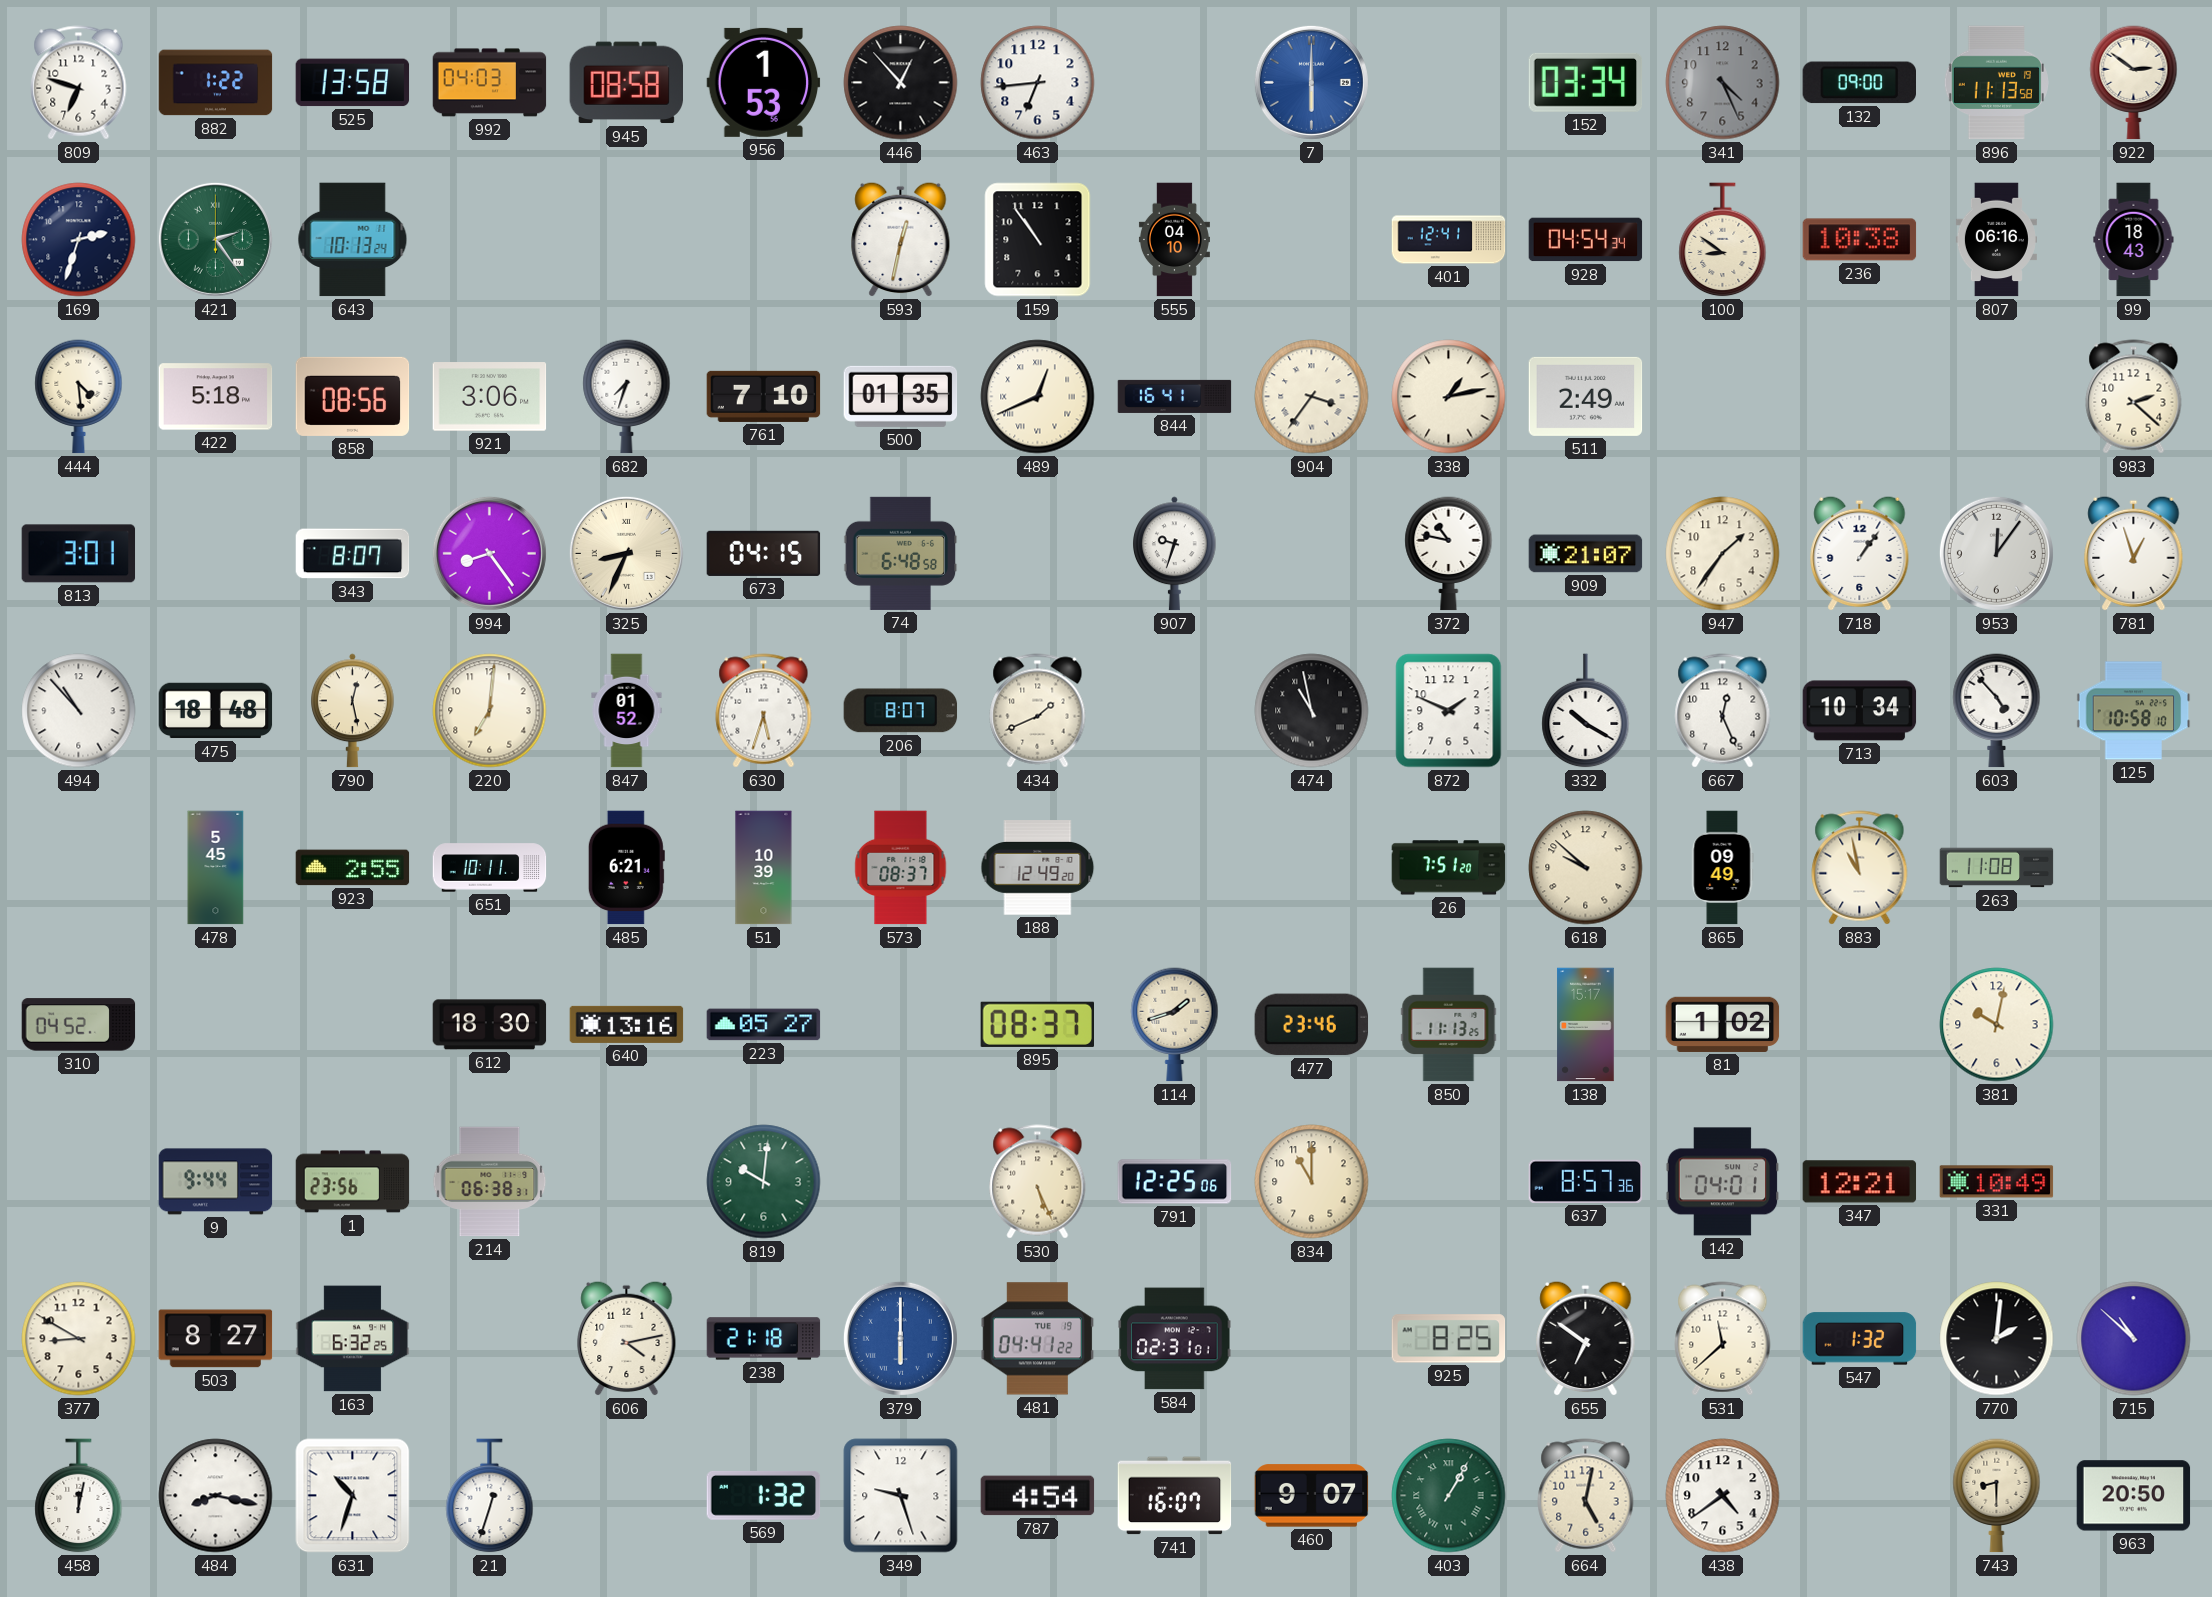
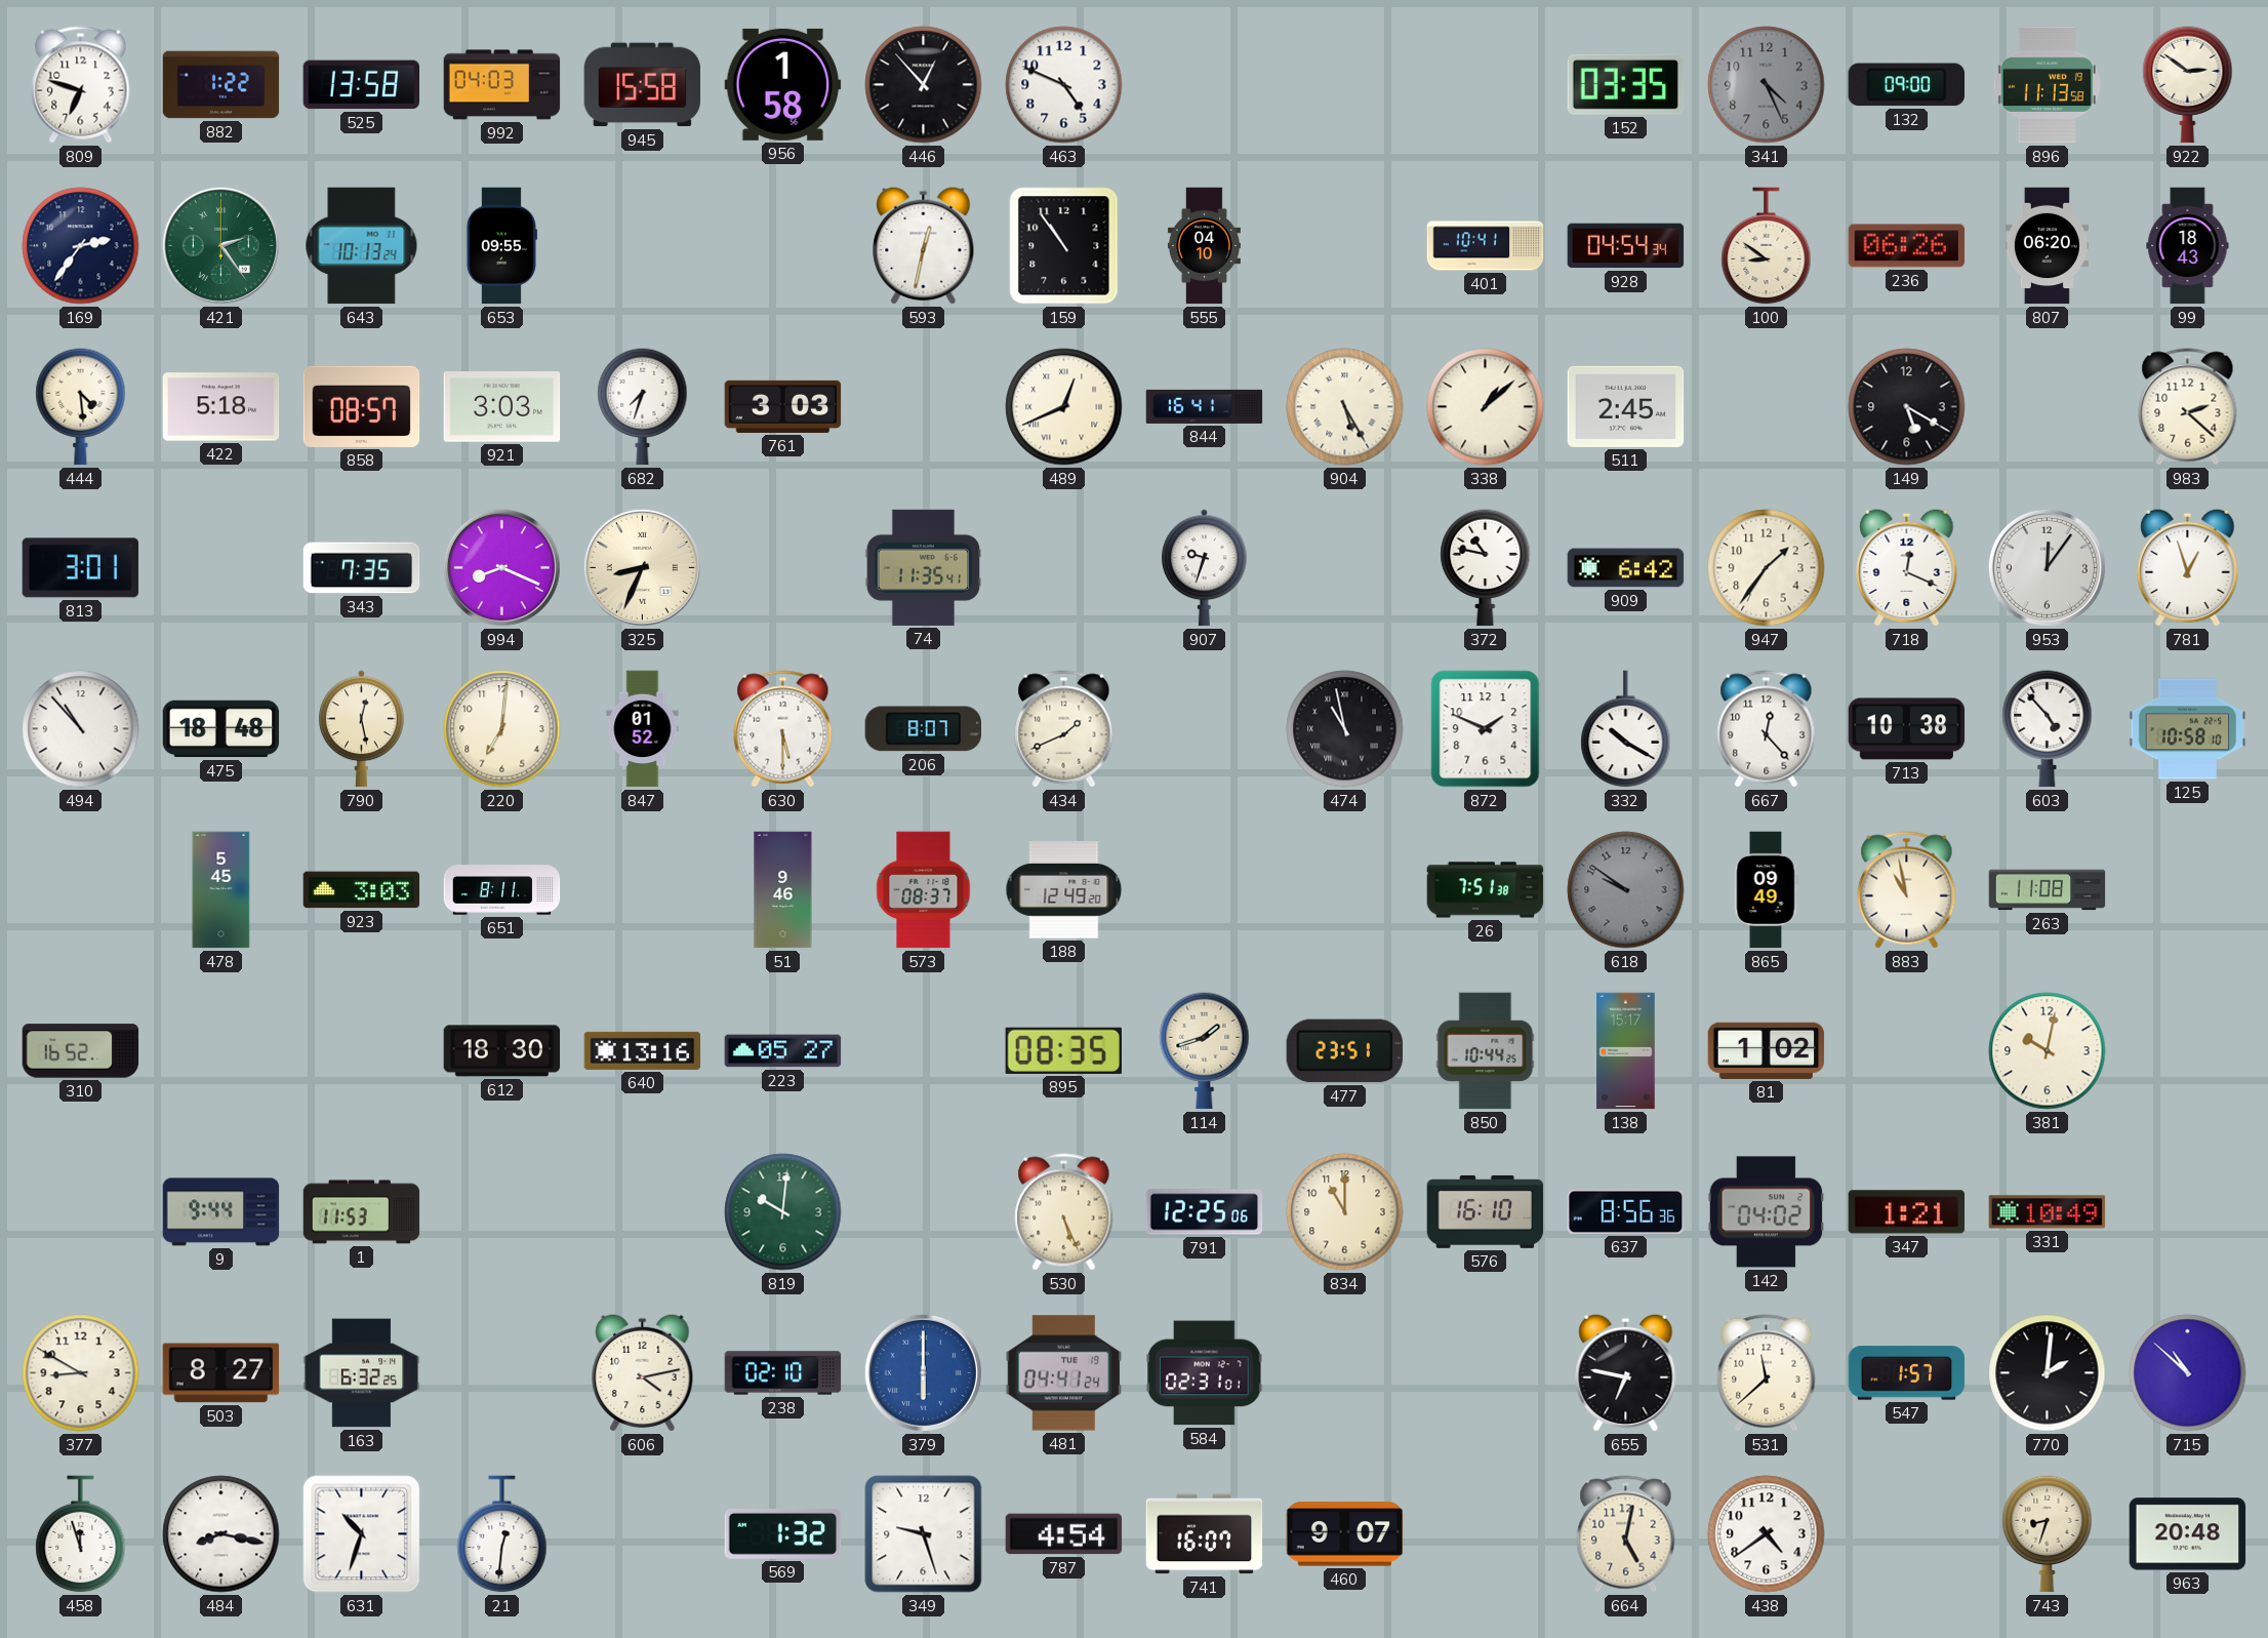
945: 08:58 -> 15:58
956: 1:53 -> 1:58
463: 6:44 -> 4:49
7: 6:00 -> none
152: 03:34 -> 03:35
169: 2:33 -> 2:36
653: none -> 09:55
401: 12:41 -> 10:41
236: 10:38 -> 06:26
807: 06:16 -> 06:20
858: 08:56 -> 08:57
921: 3:06 -> 3:03
761: 7:10 -> 3:03
500: 01:35 -> none
904: 3:36 -> 5:25
338: 1:13 -> 1:08
511: 2:49 -> 2:45
149: none -> 5:20
343: 8:07 -> 7:35
994: 8:24 -> 8:19
673: 04:15 -> none
74: 6:48 -> 11:35
909: 21:07 -> 6:42
718: 1:06 -> 12:19
630: 5:33 -> 5:30
667: 12:26 -> 12:23
713: 10:34 -> 10:38
923: 2:55 -> 3:03
651: 10:11 -> 8:11
485: 6:21 -> none
51: 10:39 -> 9:46
26: 7:51:20 -> 7:51:38
618: 9:52 -> 9:51
618 dial: cream -> grey
310: 04:52 -> 16:52
895: 08:37 -> 08:35
477: 23:46 -> 23:51
850: 11:13 -> 10:44
1: 23:56 -> 11:53
214: 06:38 -> none
576: none -> 16:10
637: 8:57 -> 8:56
142: 04:01 -> 04:02
347: 12:21 -> 1:21
238: 21:18 -> 02:10
481: 04:41:22 -> 04:41:24
925: 8:25 -> none
655: 6:51 -> 6:47
547: 1:32 -> 1:57
458: 12:02 -> 11:57
21: 12:33 -> 12:31
403: 1:05 -> none
743: 8:30 -> 8:33
963: 20:50 -> 20:48
